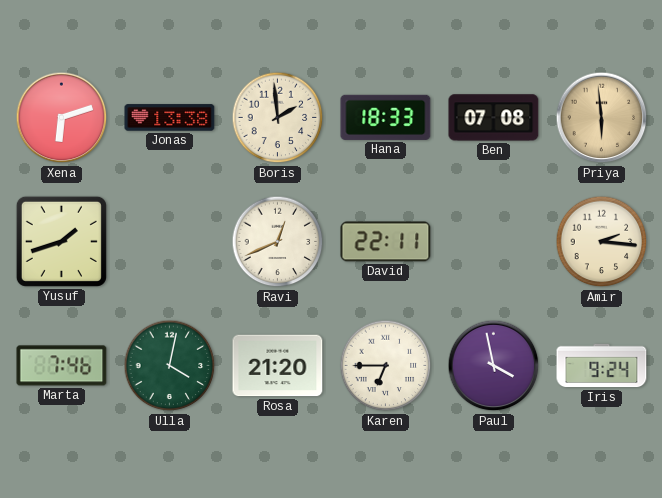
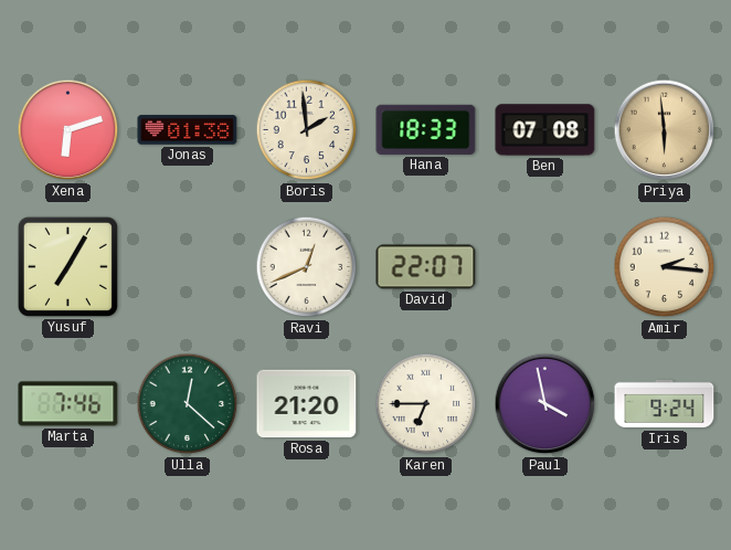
Jonas: 13:38 -> 01:38
Yusuf: 1:42 -> 7:05
David: 22:11 -> 22:07
Ulla: 4:02 -> 12:22
